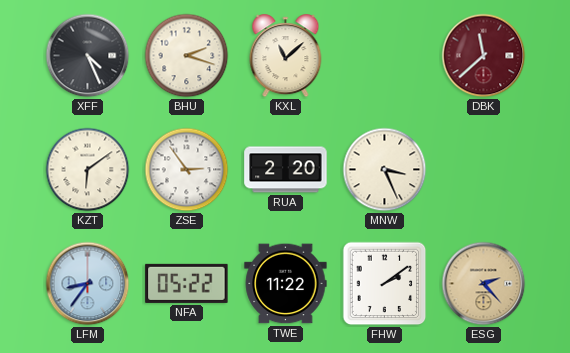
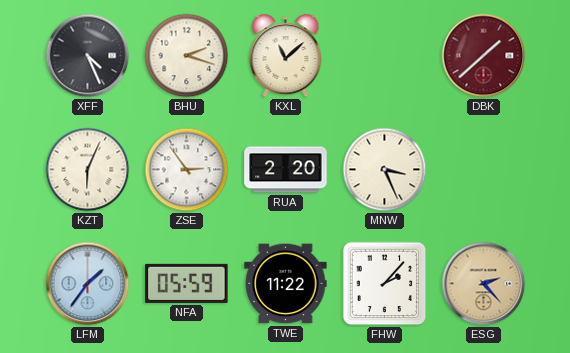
DBK: 11:38 -> 1:38
KZT: 6:09 -> 6:04
LFM: 8:36 -> 1:36
NFA: 05:22 -> 05:59
FHW: 2:09 -> 2:07
